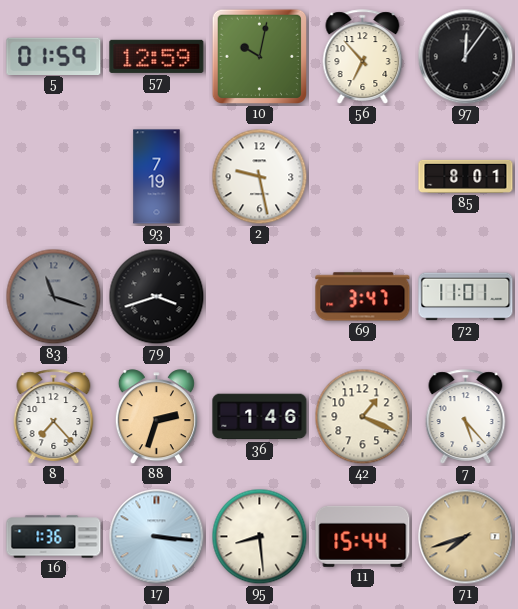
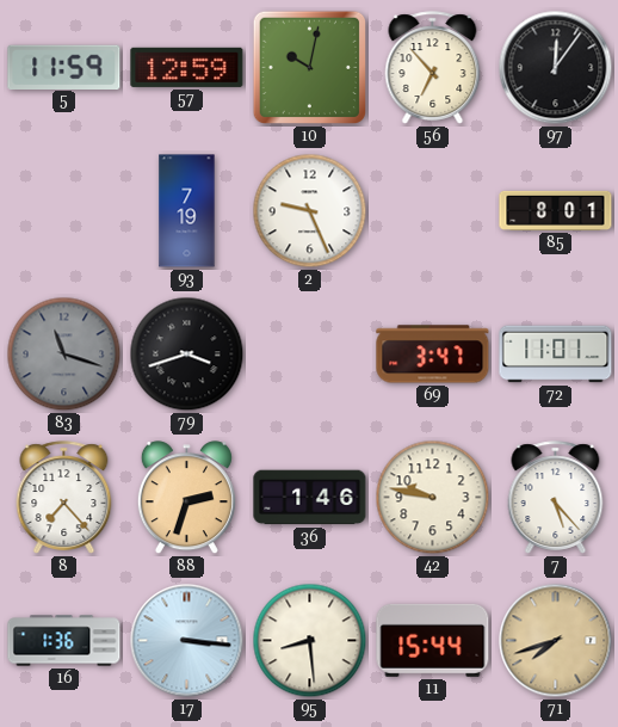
5: 01:59 -> 11:59
2: 9:28 -> 9:26
42: 1:19 -> 9:47
